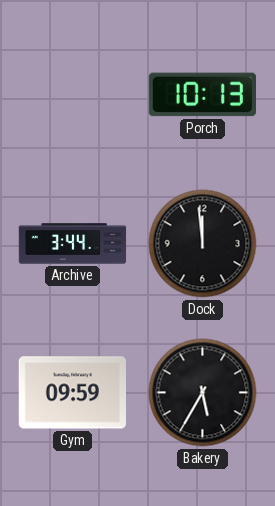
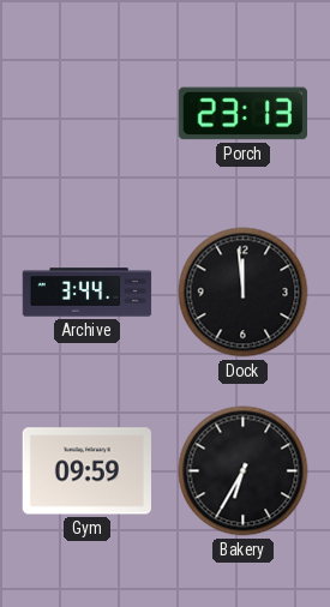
Porch: 10:13 -> 23:13
Bakery: 5:35 -> 6:35
